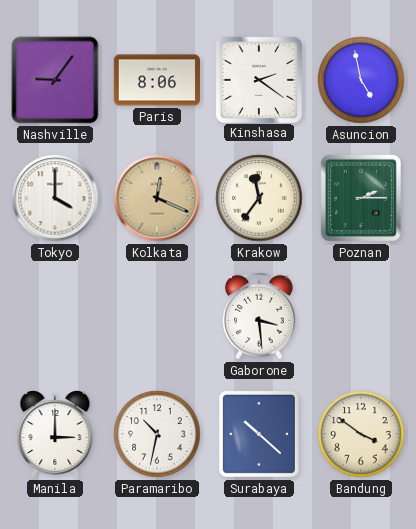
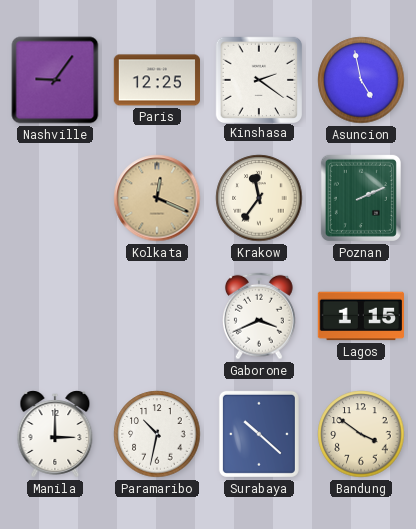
Paris: 8:06 -> 12:25
Tokyo: 4:00 -> none
Poznan: 2:15 -> 2:11
Gaborone: 3:29 -> 3:41
Lagos: none -> 1:15
